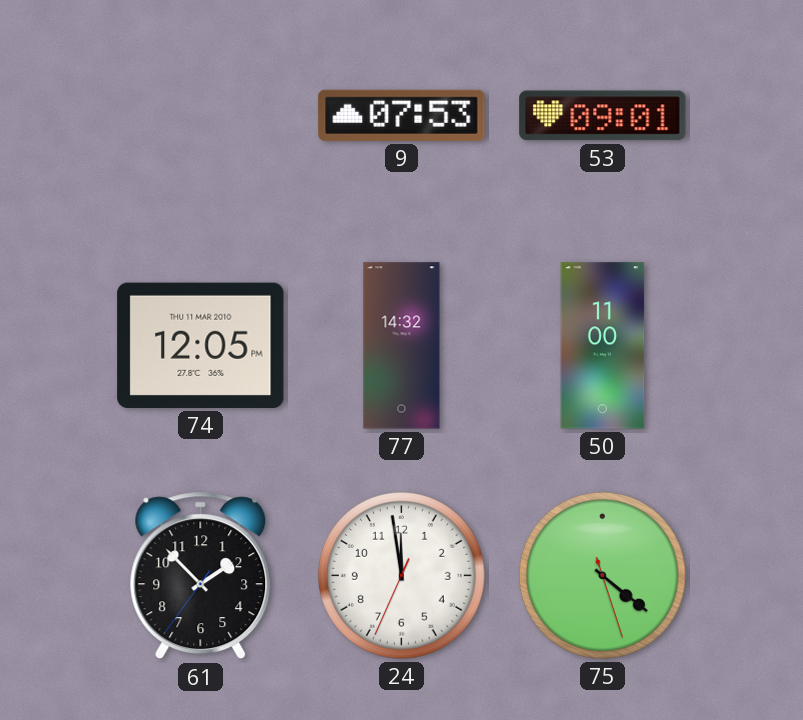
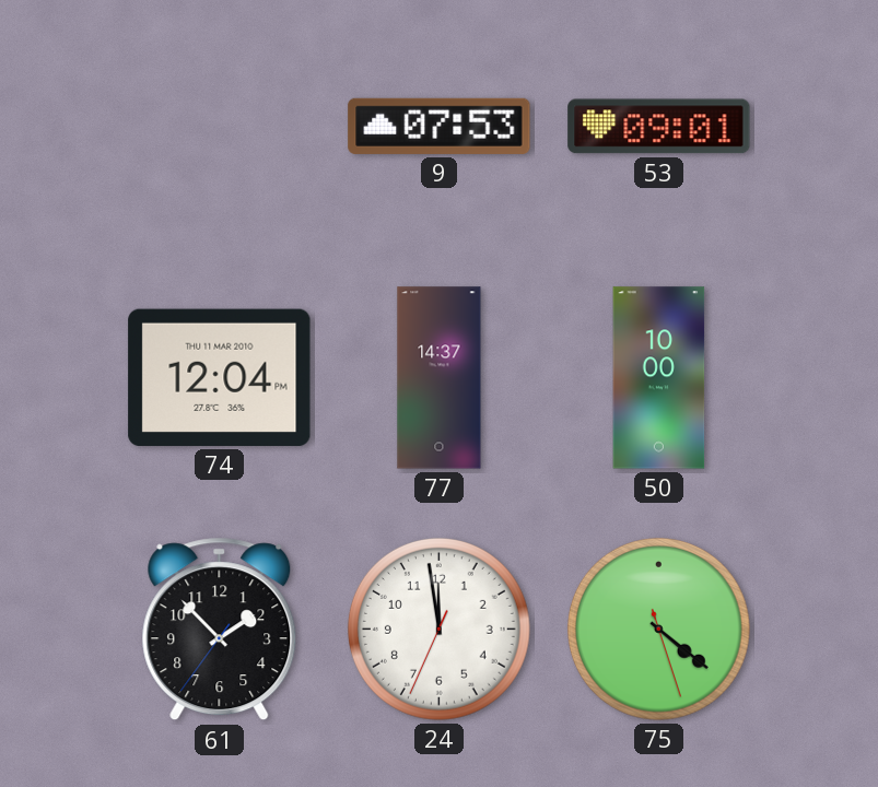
74: 12:05 -> 12:04
77: 14:32 -> 14:37
50: 11:00 -> 10:00
